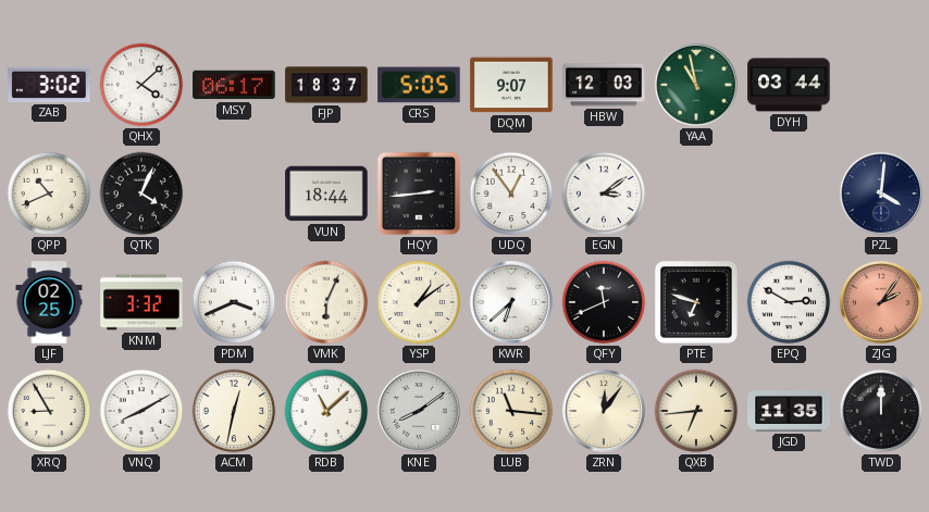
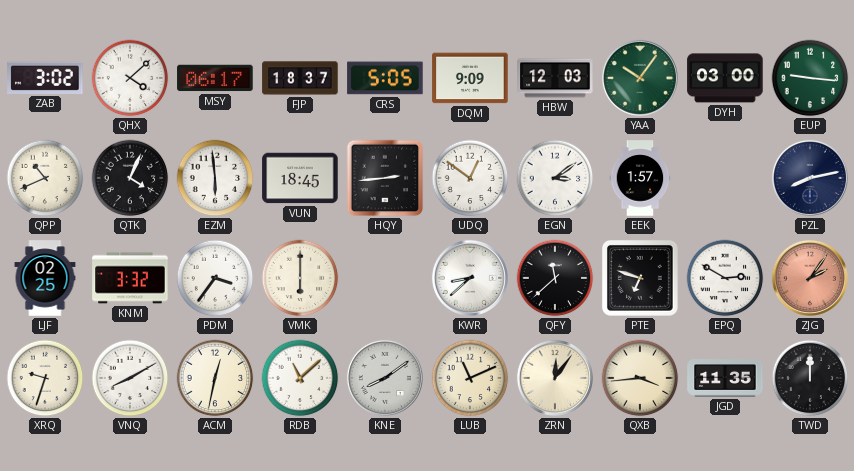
DQM: 9:07 -> 9:09
YAA: 10:58 -> 10:06
DYH: 03:44 -> 03:00
EUP: none -> 9:16
EZM: none -> 5:59
VUN: 18:44 -> 18:45
UDQ: 12:54 -> 12:51
EEK: none -> 1:57
PZL: 4:01 -> 8:13
PDM: 3:41 -> 3:36
VMK: 6:04 -> 6:00
YSP: 1:09 -> none
KWR: 6:38 -> 8:38
QFY: 11:41 -> 11:38
XRQ: 8:55 -> 9:33
LUB: 11:16 -> 11:11
QXB: 6:44 -> 3:44
